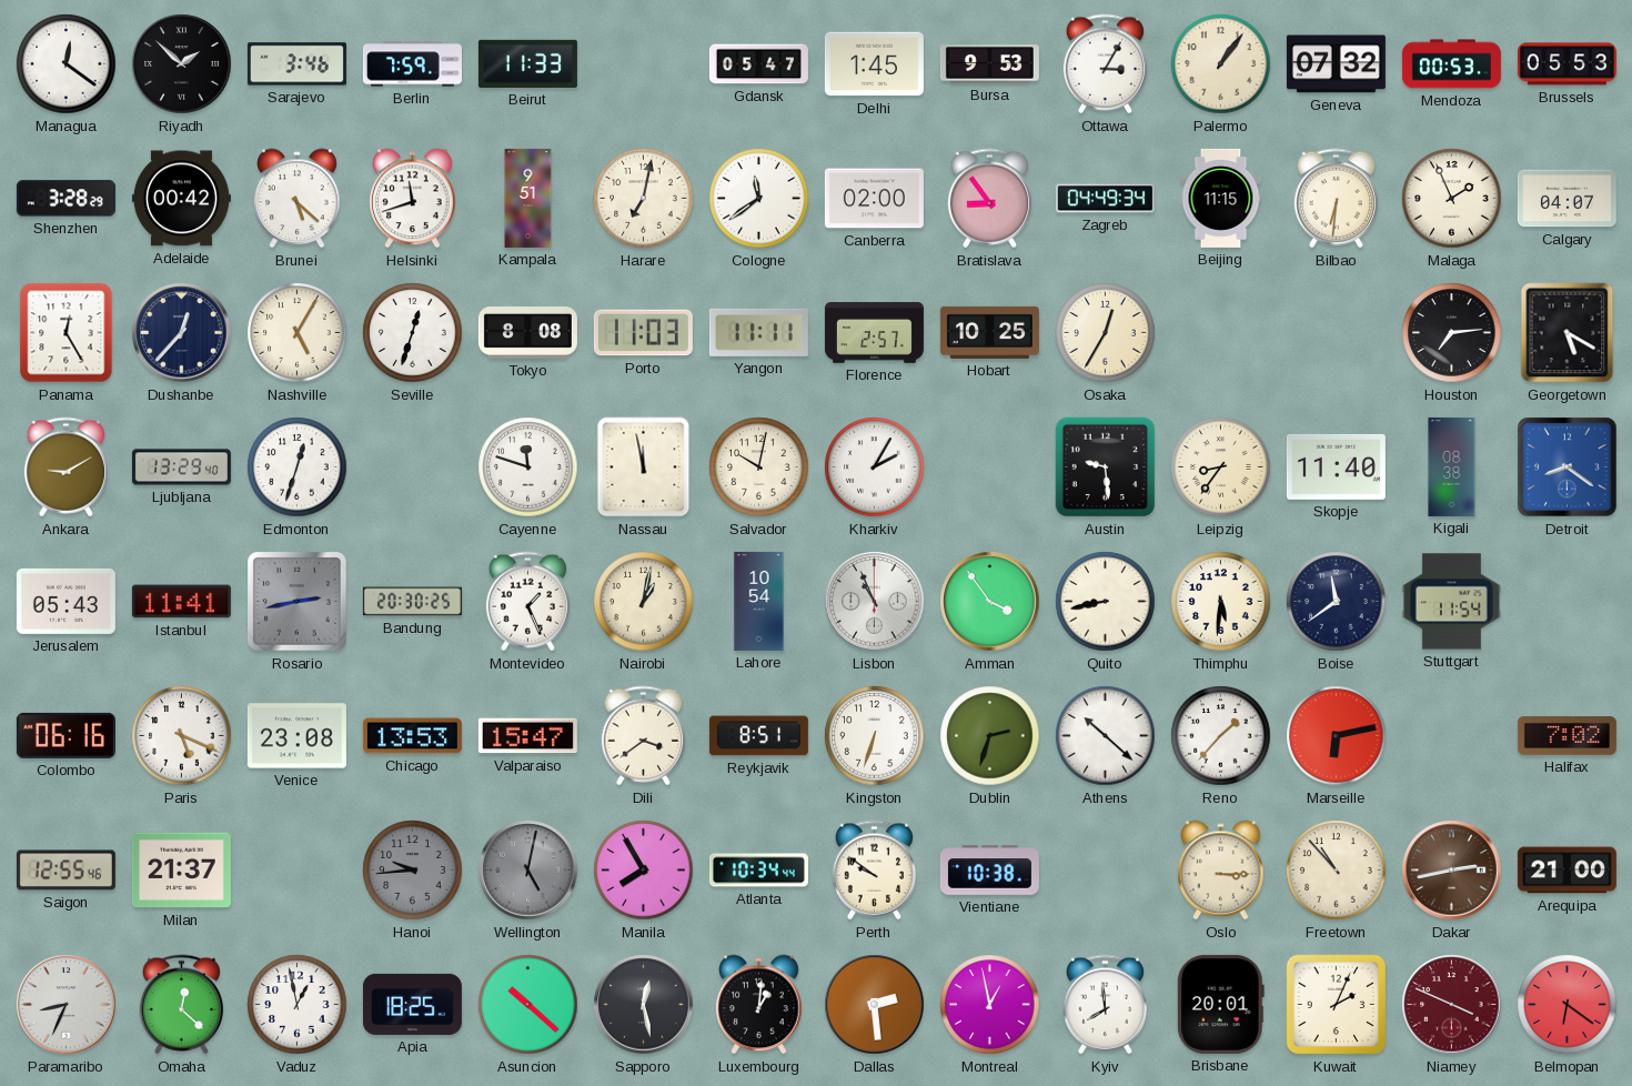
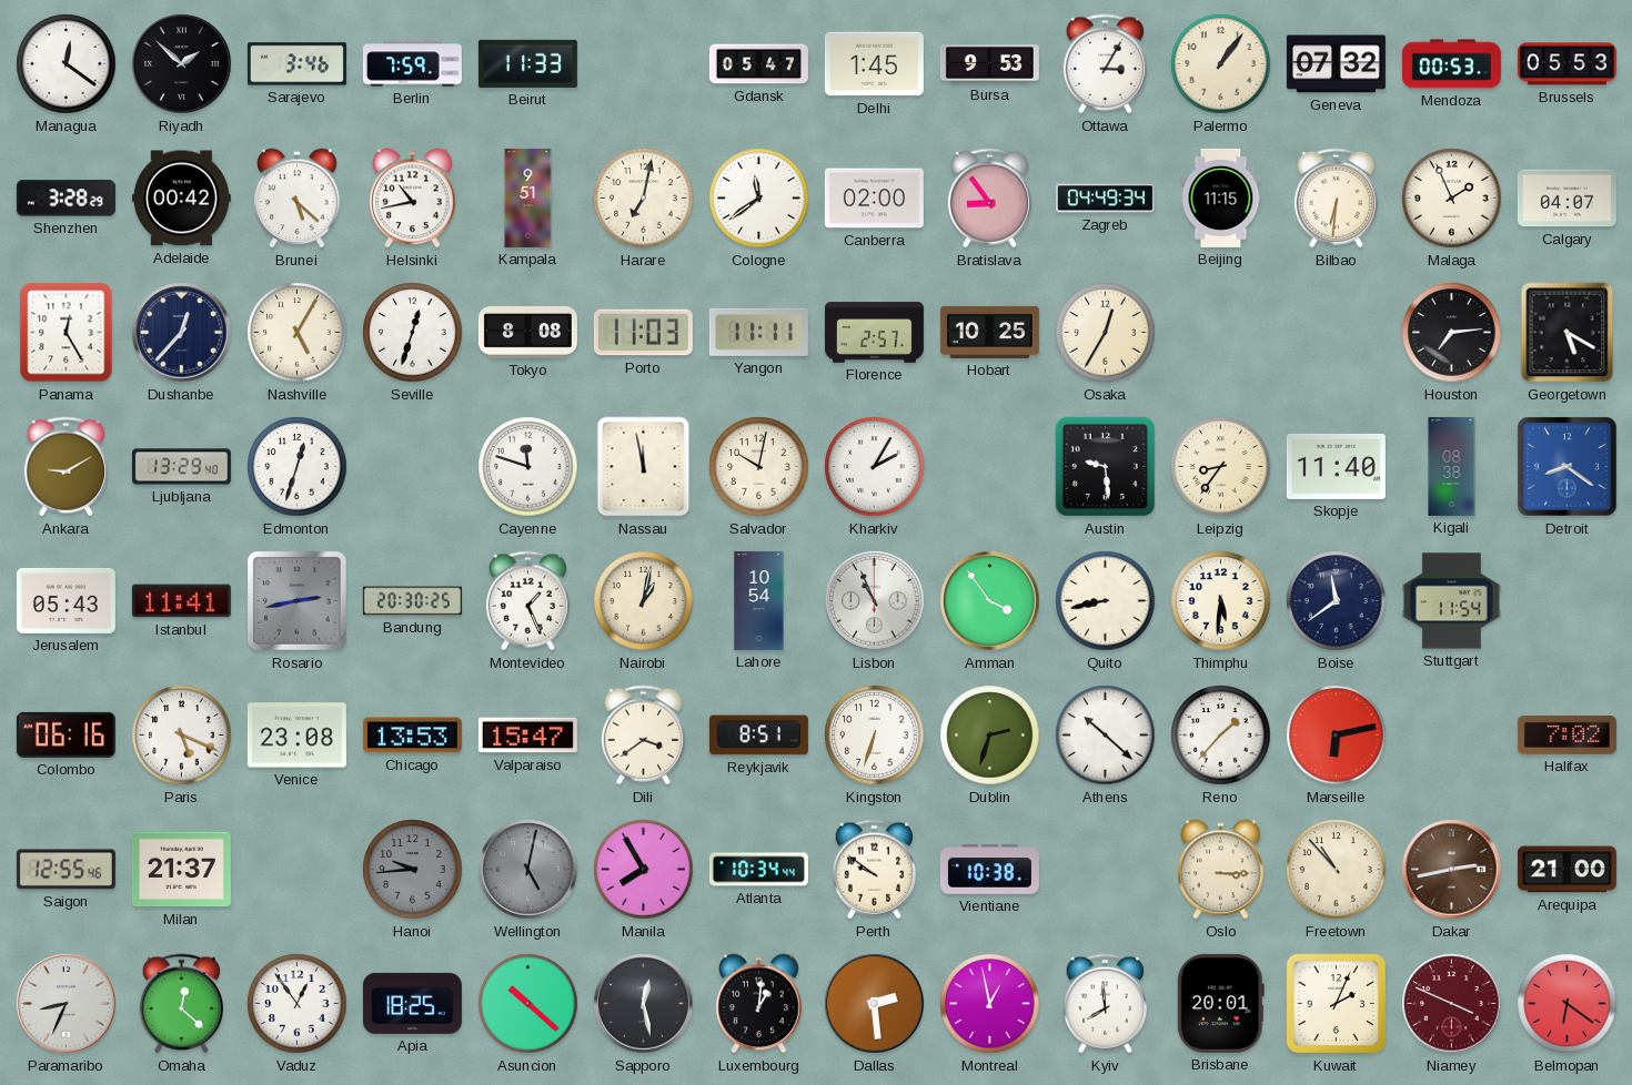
Helsinki: 11:42 -> 10:43
Vaduz: 12:58 -> 12:54
